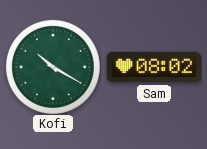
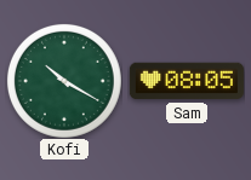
Sam: 08:02 -> 08:05
